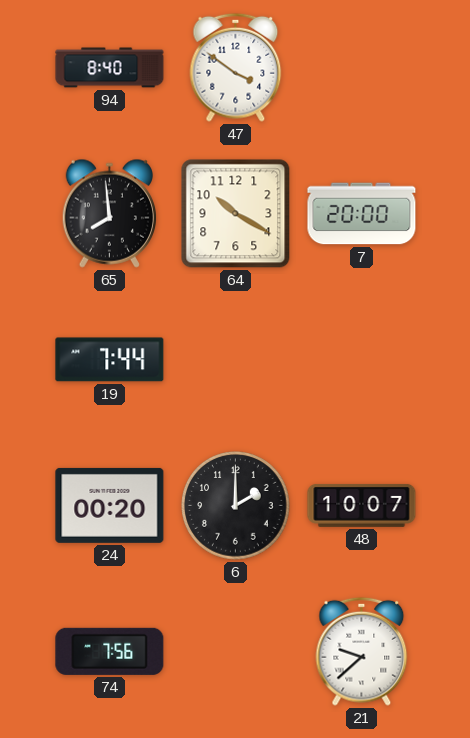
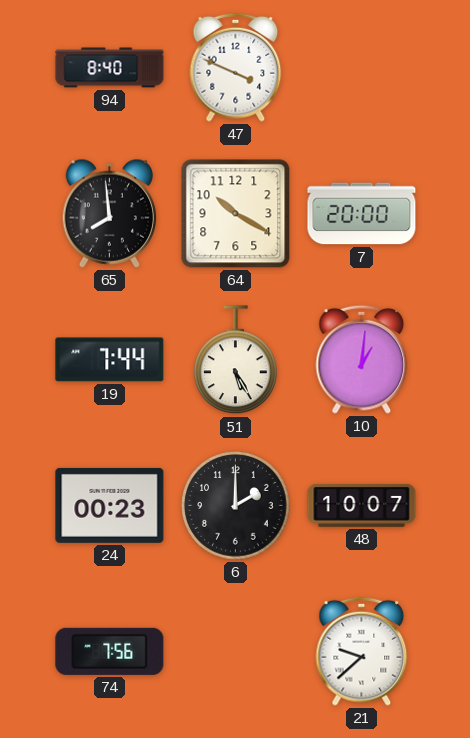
47: 3:51 -> 3:49
51: none -> 5:25
10: none -> 1:01
24: 00:20 -> 00:23
